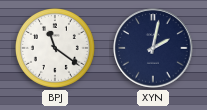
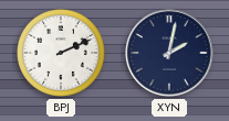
BPJ: 11:21 -> 2:11
